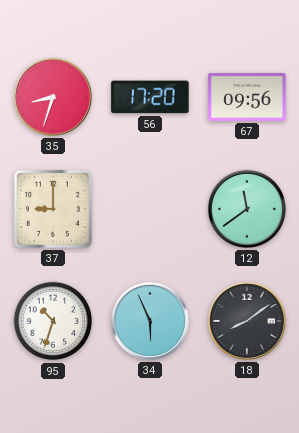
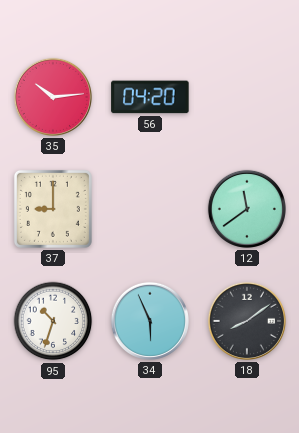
35: 8:33 -> 10:14
56: 17:20 -> 04:20
67: 09:56 -> none
